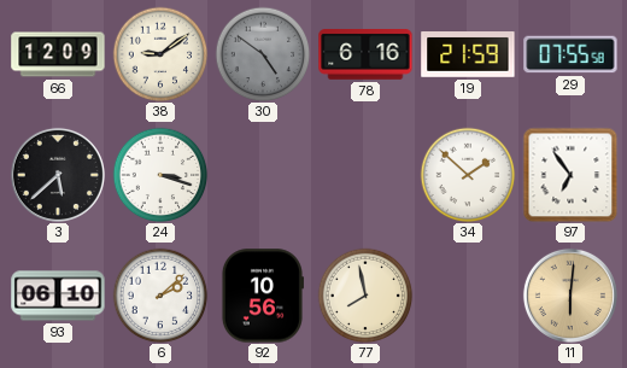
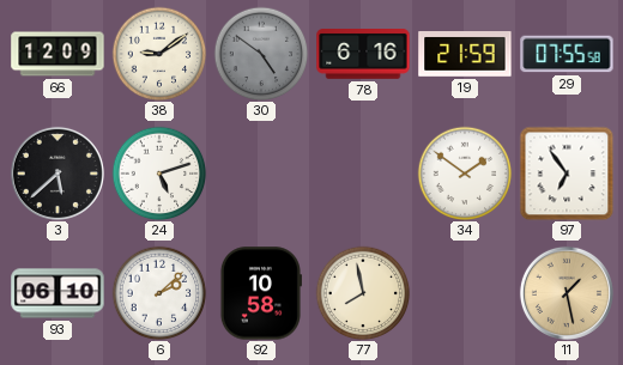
24: 3:18 -> 5:12
34: 1:52 -> 1:51
92: 10:56 -> 10:58
11: 6:01 -> 1:28
